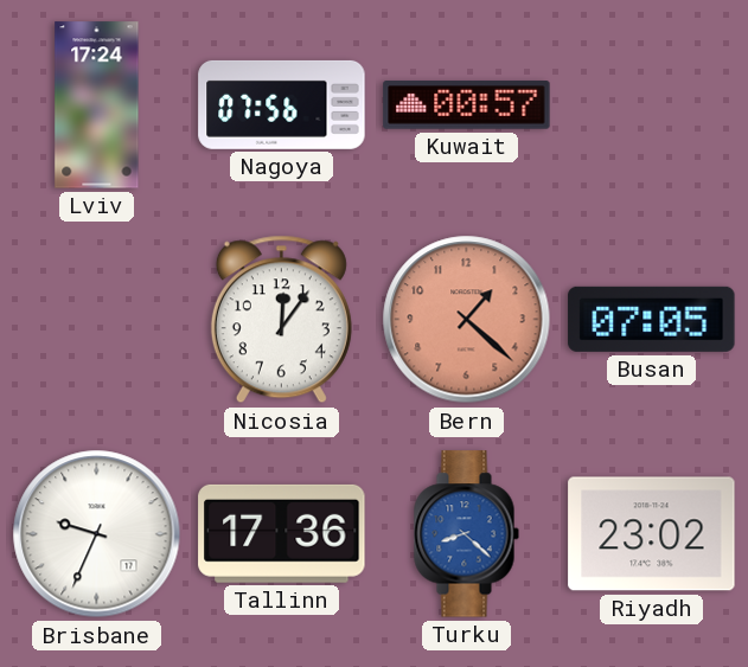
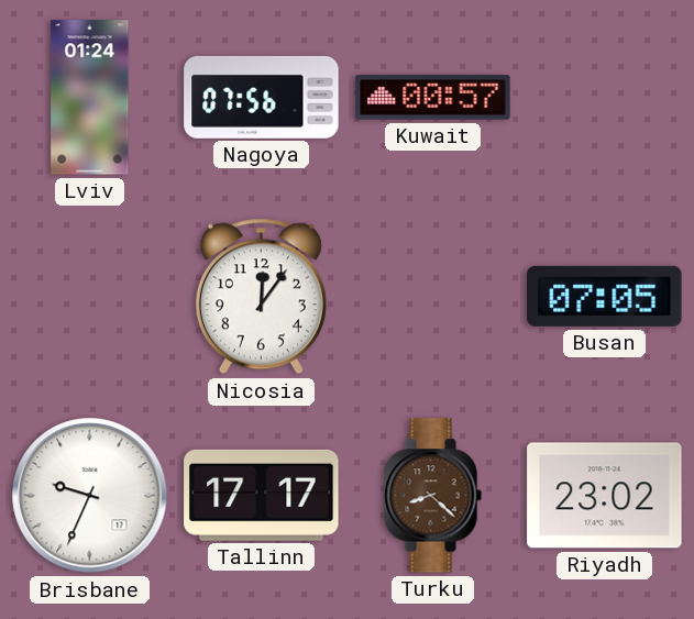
Lviv: 17:24 -> 01:24
Bern: 1:22 -> none
Tallinn: 17:36 -> 17:17
Turku dial: blue -> brown
